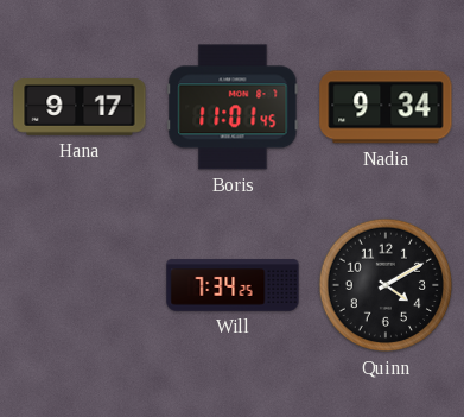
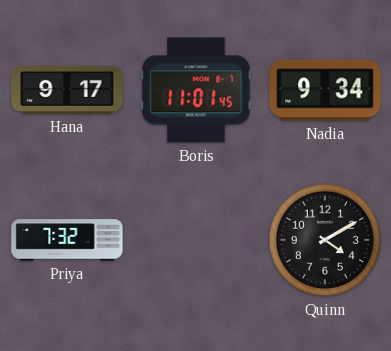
Priya: none -> 7:32
Will: 7:34 -> none
